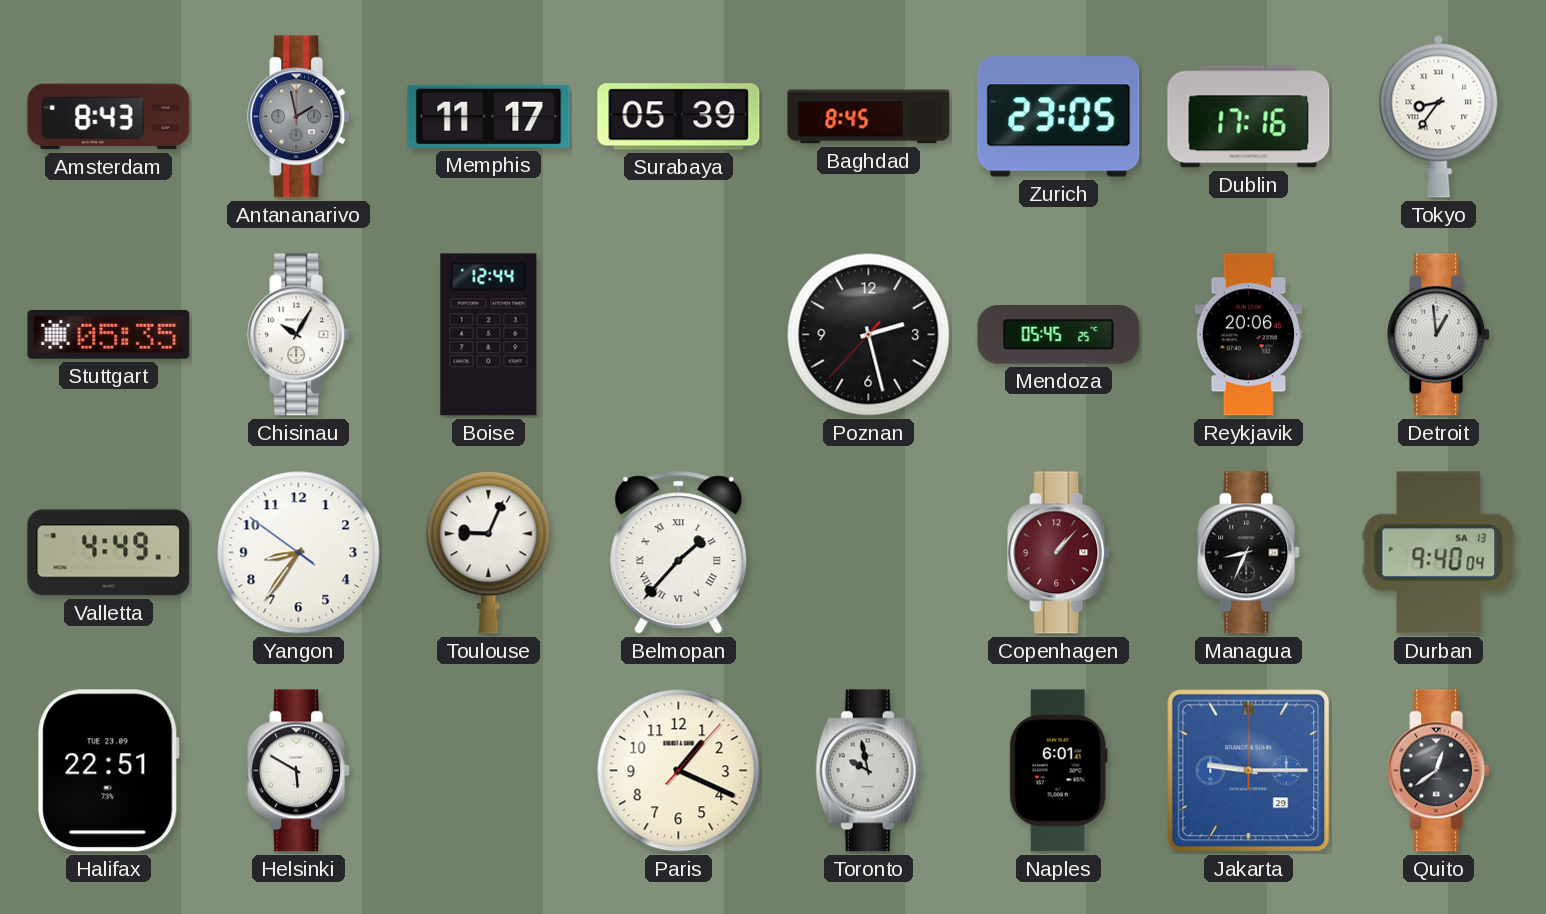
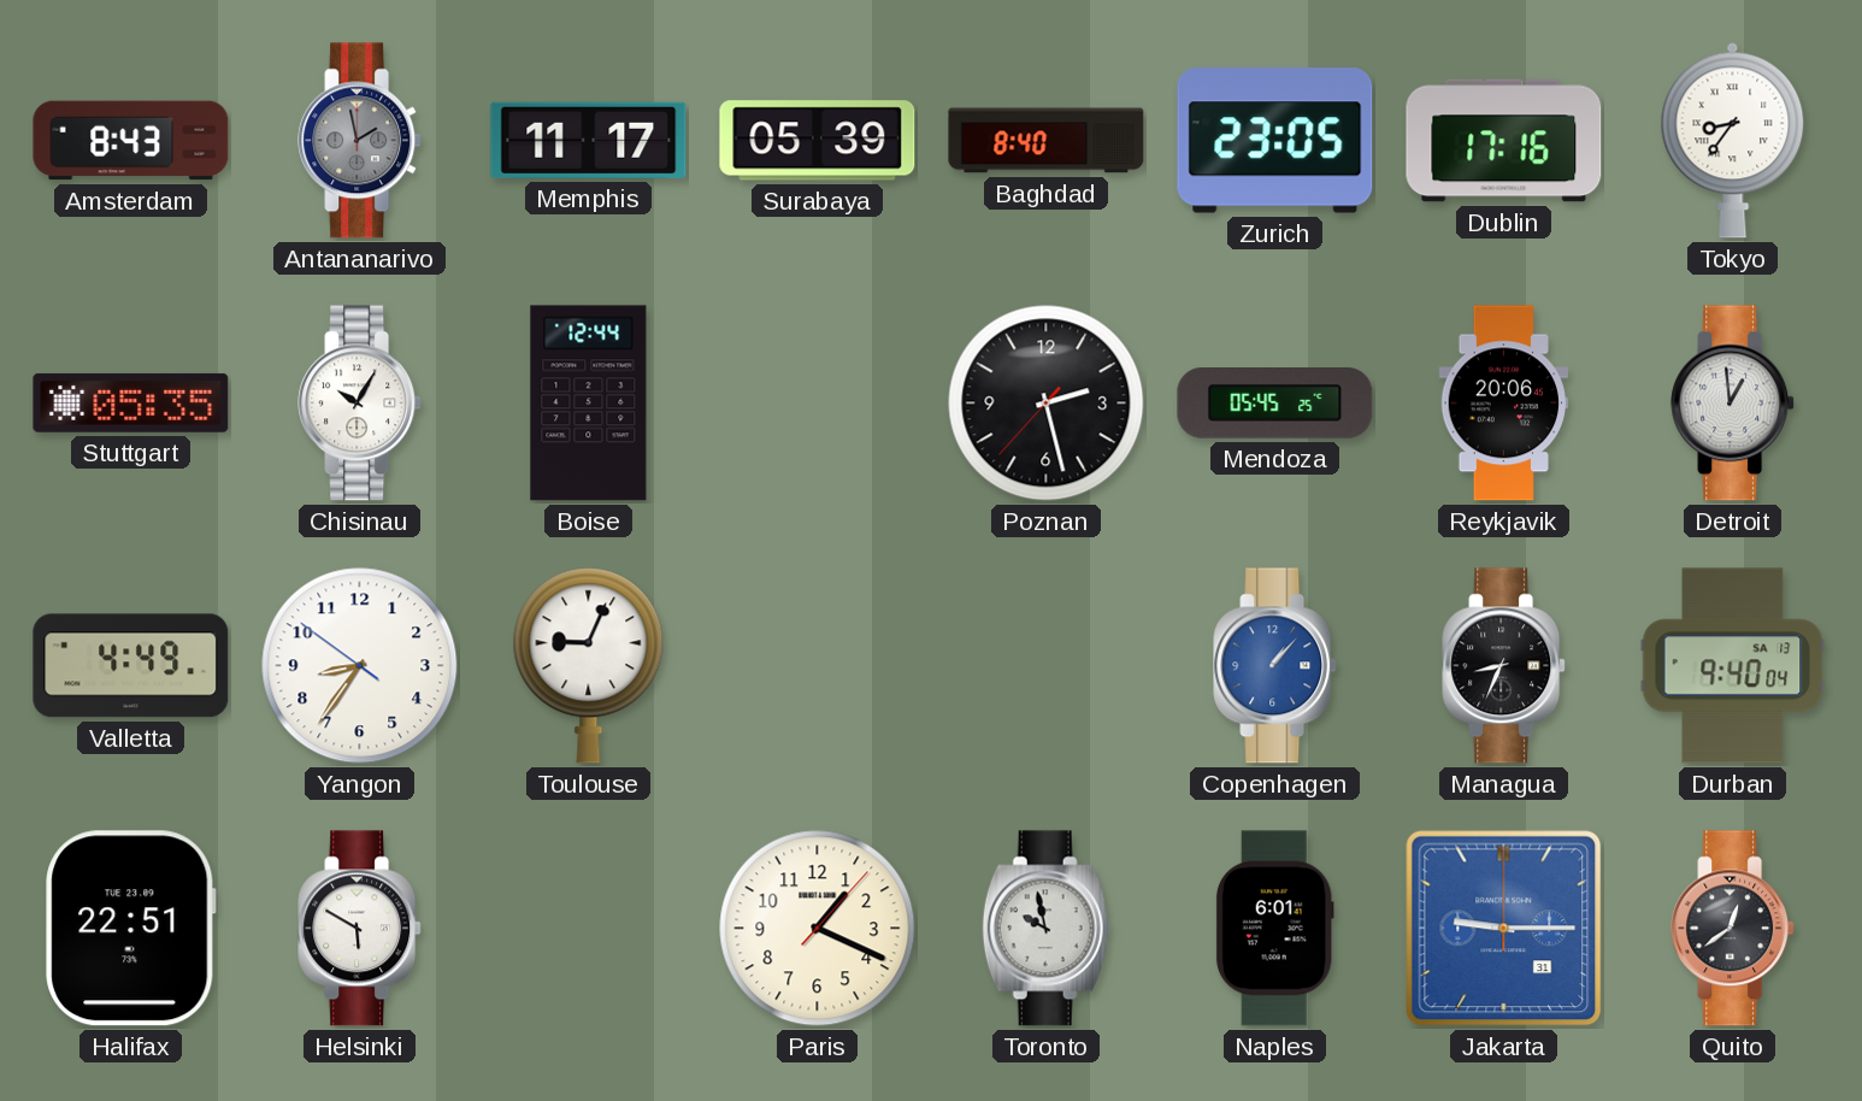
Baghdad: 8:45 -> 8:40
Belmopan: 1:37 -> none
Copenhagen dial: burgundy -> blue
Jakarta date: 29 -> 31
